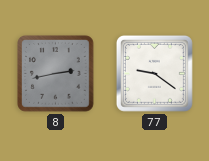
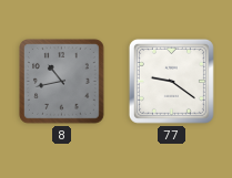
8: 2:43 -> 10:43
